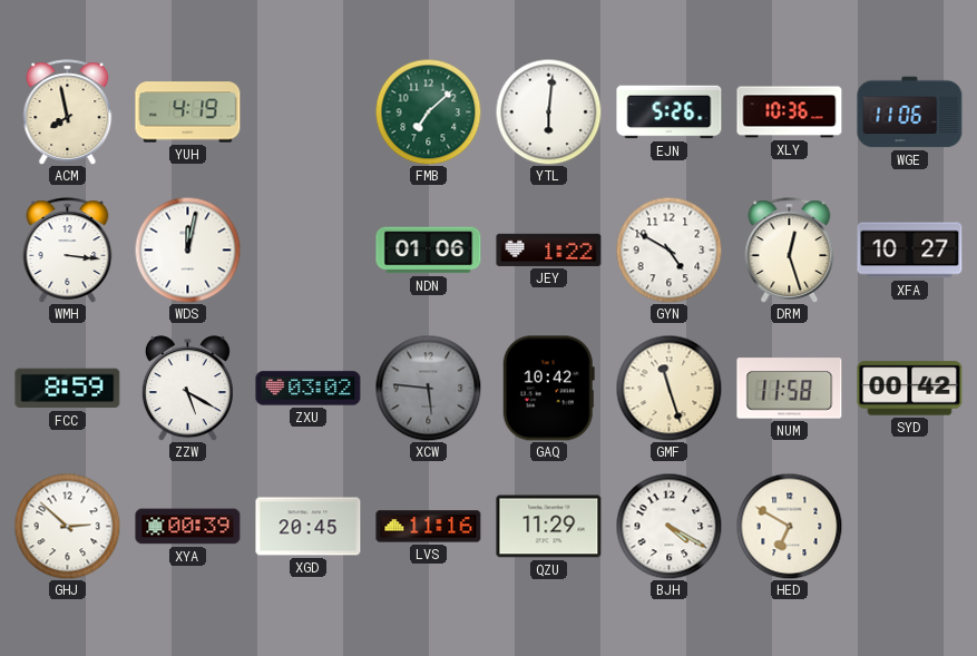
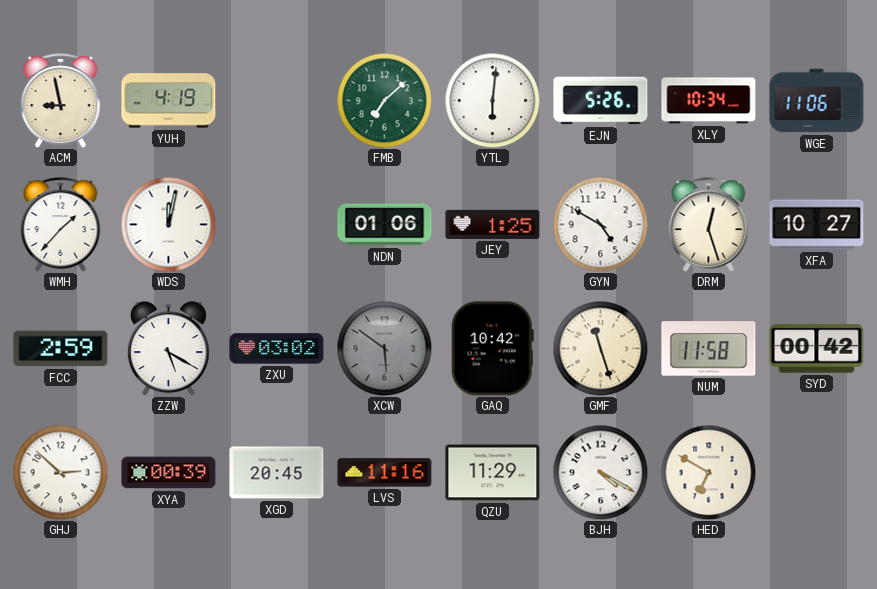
ACM: 7:58 -> 8:58
XLY: 10:36 -> 10:34
WMH: 3:16 -> 1:37
JEY: 1:22 -> 1:25
FCC: 8:59 -> 2:59
XCW: 5:46 -> 5:51
